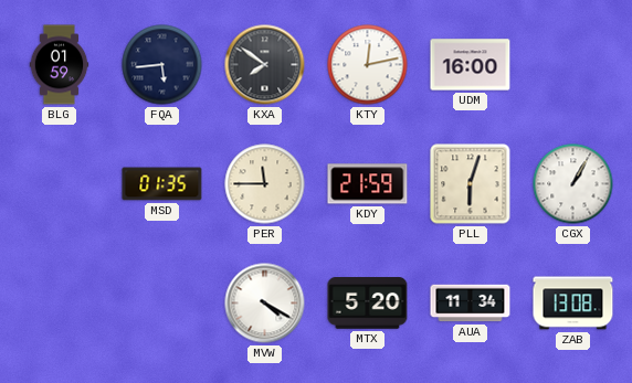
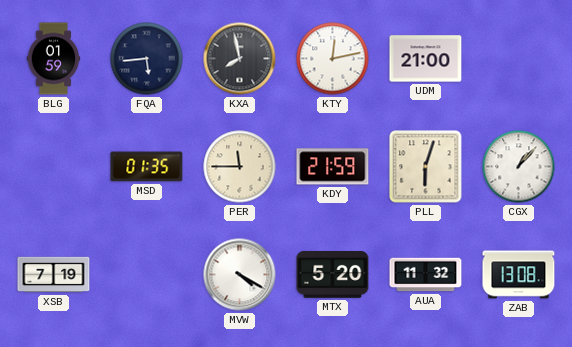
KXA: 7:51 -> 7:58
UDM: 16:00 -> 21:00
CGX: 1:05 -> 1:07
XSB: none -> 7:19
AUA: 11:34 -> 11:32
